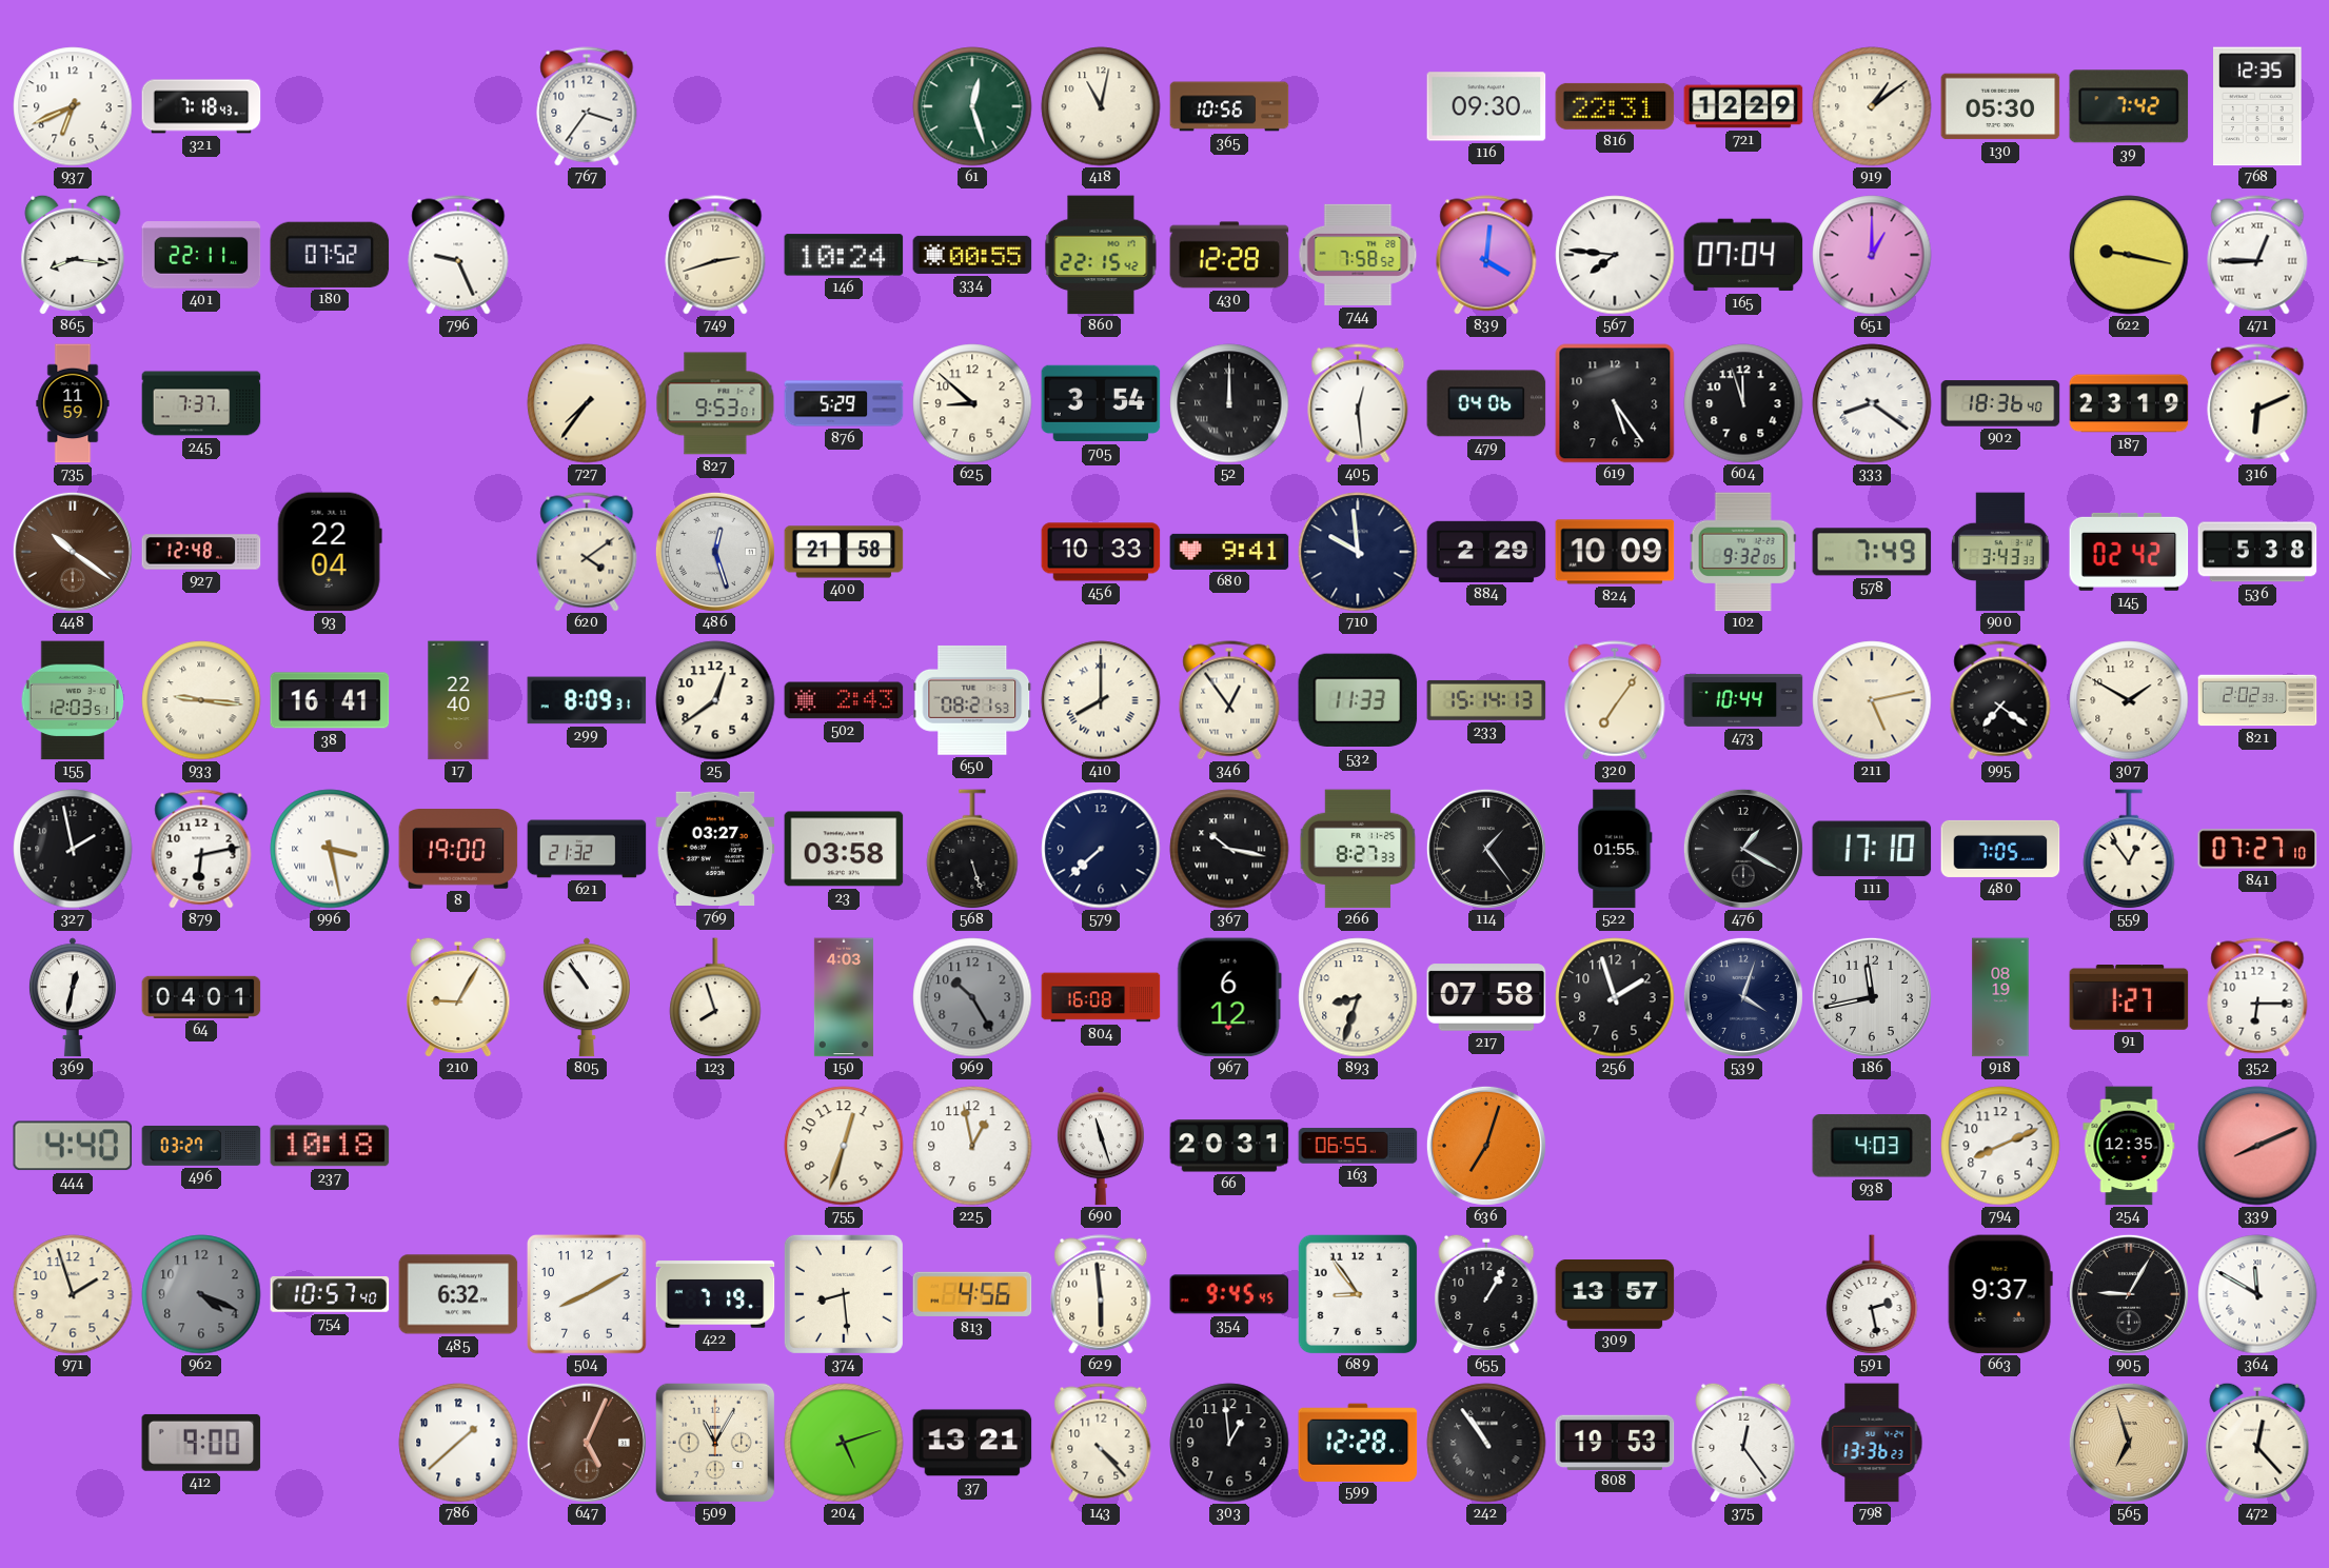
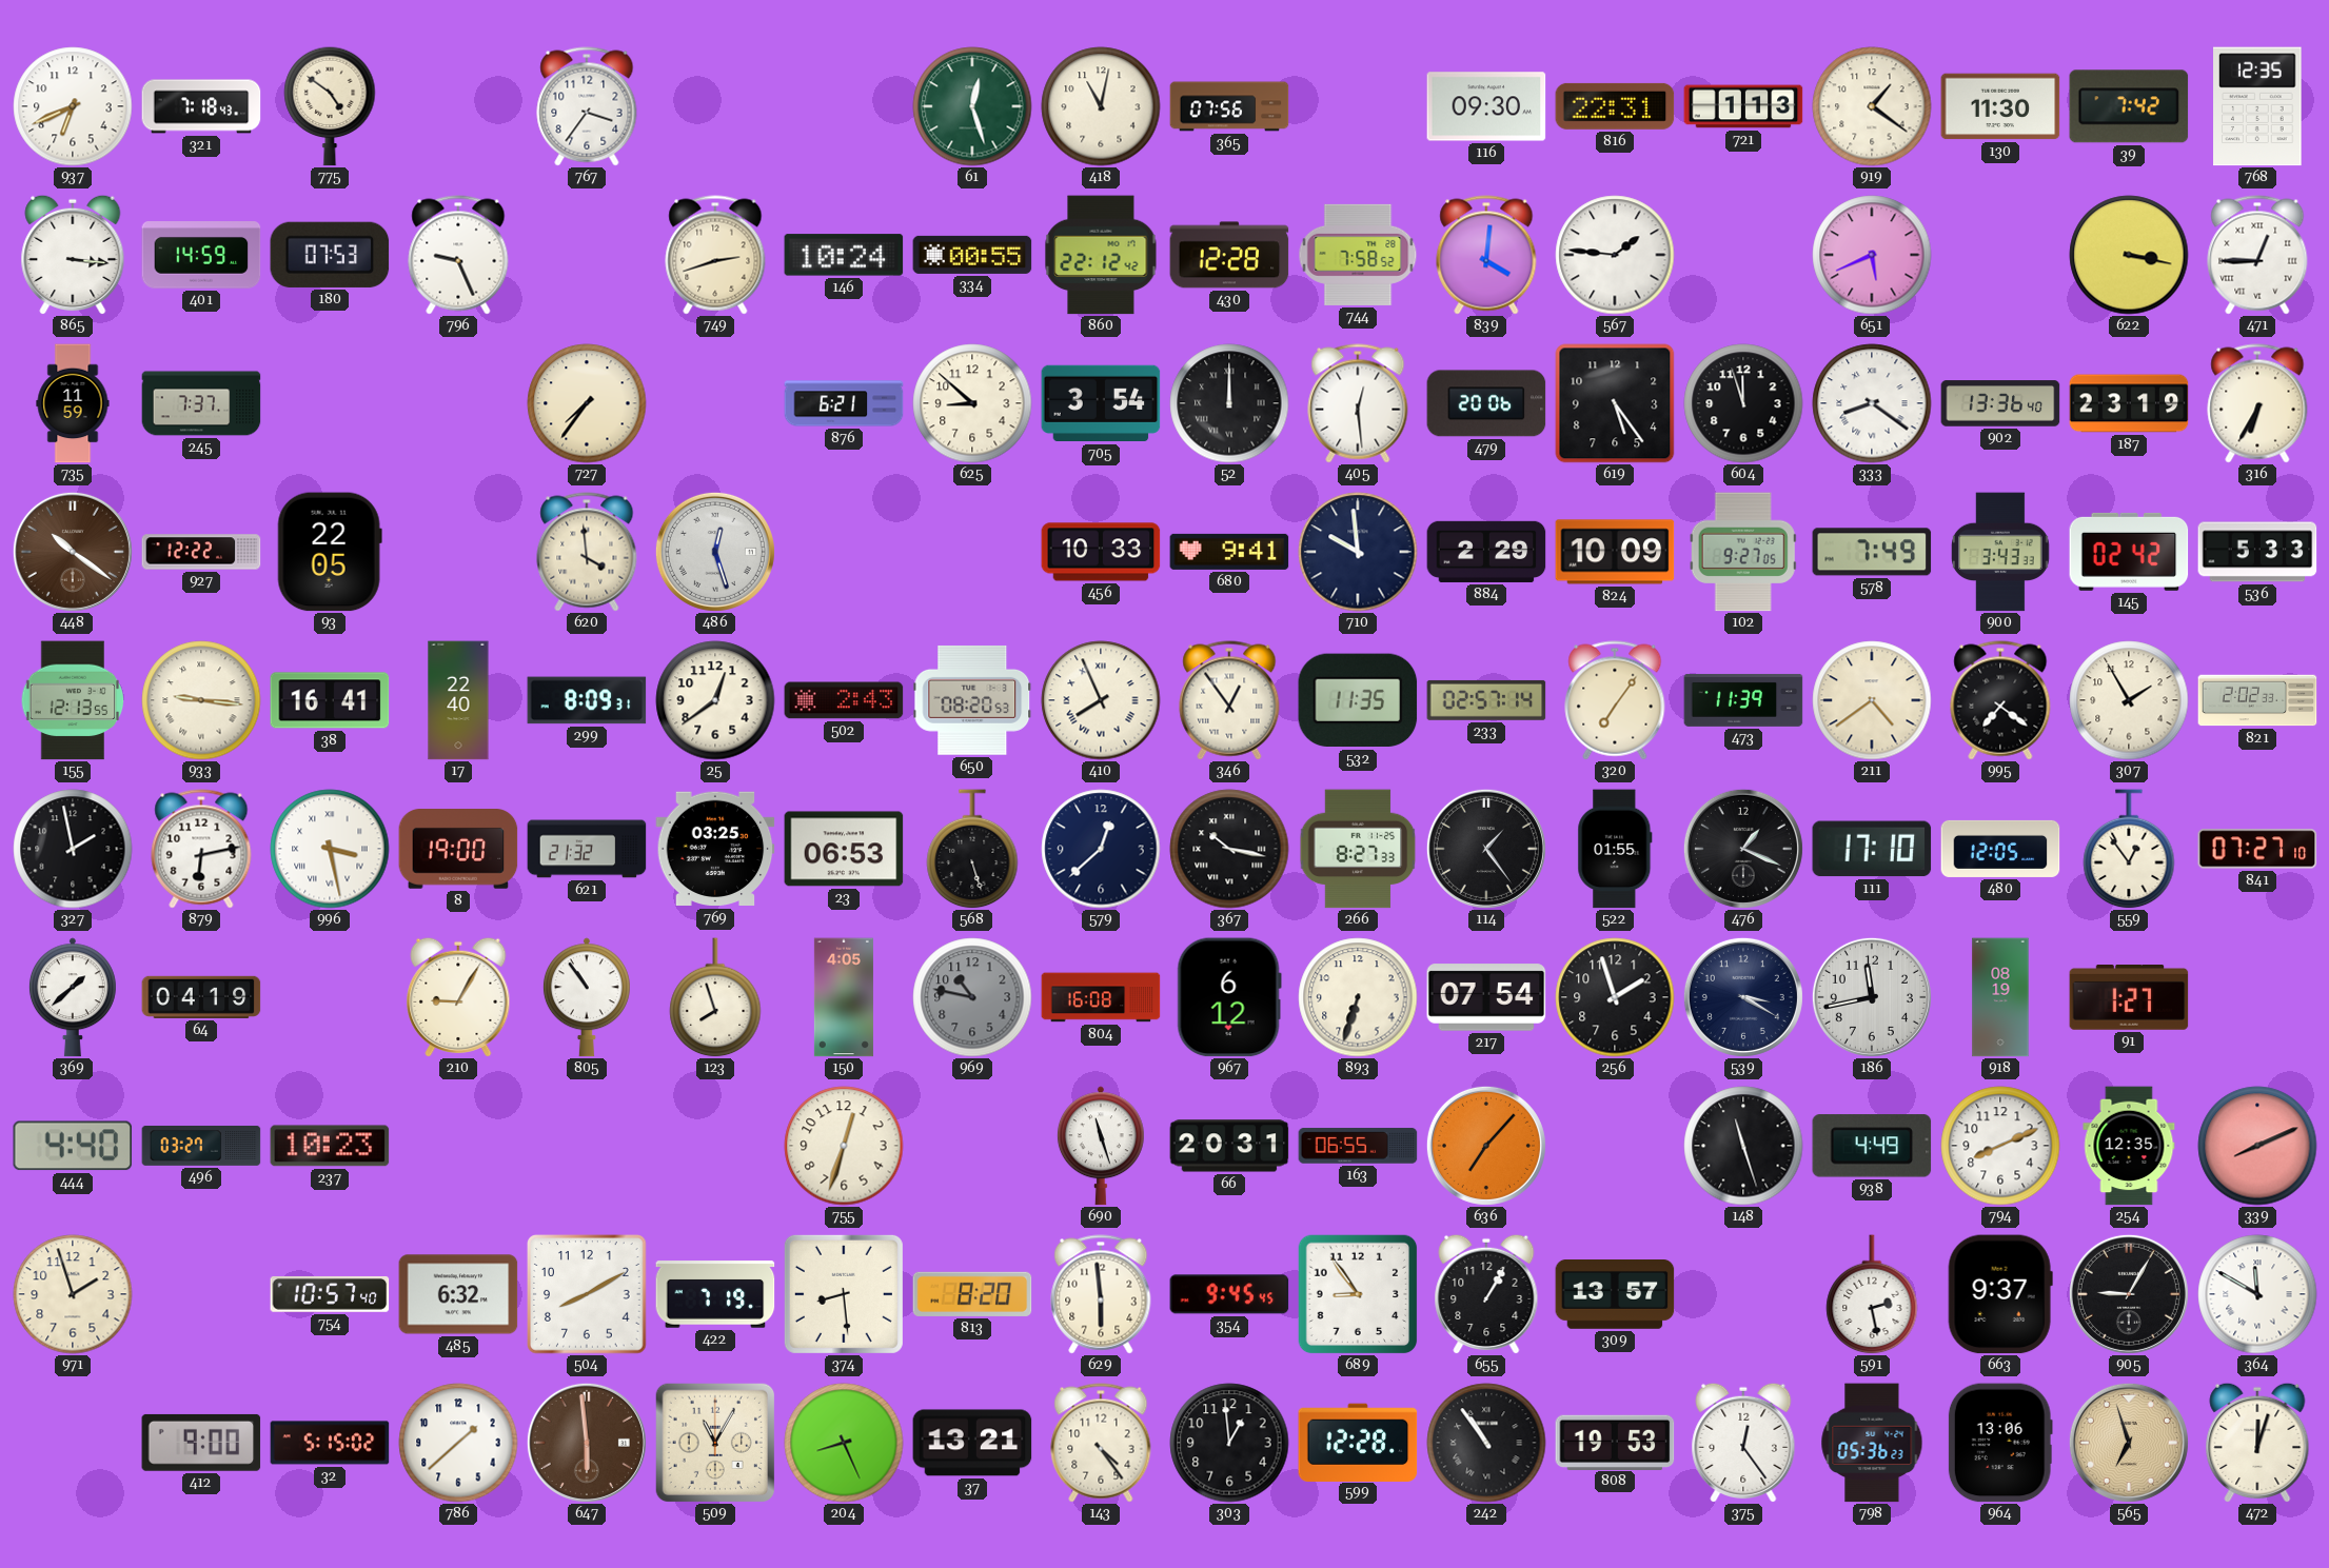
775: none -> 4:51
365: 10:56 -> 07:56
721: 12:29 -> 1:13
919: 1:09 -> 1:21
130: 05:30 -> 11:30
865: 8:16 -> 3:16
401: 22:11 -> 14:59
180: 07:52 -> 07:53
860: 22:15 -> 22:12
567: 7:46 -> 1:46
165: 07:04 -> none
651: 1:00 -> 5:41
622: 9:17 -> 3:17
827: 9:53 -> none
876: 5:29 -> 6:21
479: 04:06 -> 20:06
902: 18:36 -> 13:36
316: 6:11 -> 6:35
927: 12:48 -> 12:22
93: 22:04 -> 22:05
620: 4:09 -> 3:59
400: 21:58 -> none
102: 9:32 -> 9:27
536: 5:38 -> 5:33
155: 12:03 -> 12:13
650: 08:21 -> 08:20
410: 8:00 -> 7:56
532: 11:33 -> 11:35
233: 15:14 -> 02:57
473: 10:44 -> 11:39
211: 5:13 -> 4:39
307: 1:50 -> 1:55
769: 03:27 -> 03:25
23: 03:58 -> 06:53
579: 7:38 -> 12:38
476: 1:20 -> 1:19
480: 7:05 -> 12:05
369: 12:32 -> 1:38
64: 04:01 -> 04:19
150: 4:03 -> 4:05
969: 10:25 -> 10:47
893: 8:33 -> 6:33
217: 07:58 -> 07:54
539: 4:03 -> 3:20
352: 6:15 -> none
237: 10:18 -> 10:23
225: 12:58 -> none
636: 7:03 -> 7:07
148: none -> 11:27
938: 4:03 -> 4:49
962: 4:19 -> none
813: 4:56 -> 8:20
32: none -> 5:15
647: 5:04 -> 5:59
204: 5:12 -> 8:26
143: 4:23 -> 4:24
798: 13:36 -> 05:36
964: none -> 13:06
472: 12:23 -> 12:03
